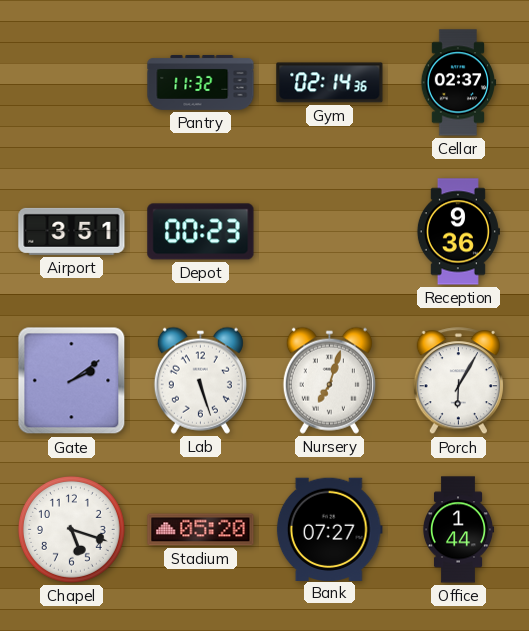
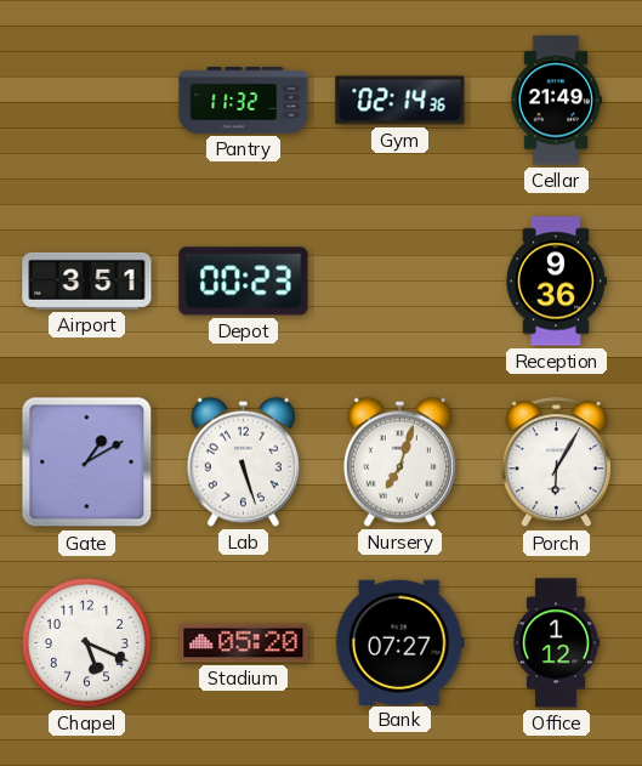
Cellar: 02:37 -> 21:49
Gate: 2:09 -> 1:10
Chapel: 5:18 -> 5:19
Office: 1:44 -> 1:12
